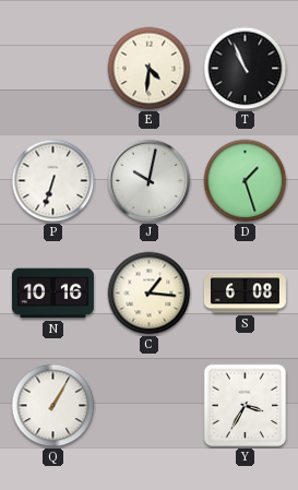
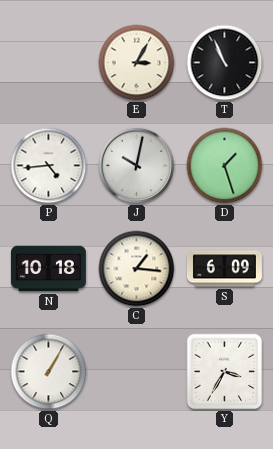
E: 4:31 -> 3:05
P: 6:33 -> 4:44
N: 10:16 -> 10:18
S: 6:08 -> 6:09
